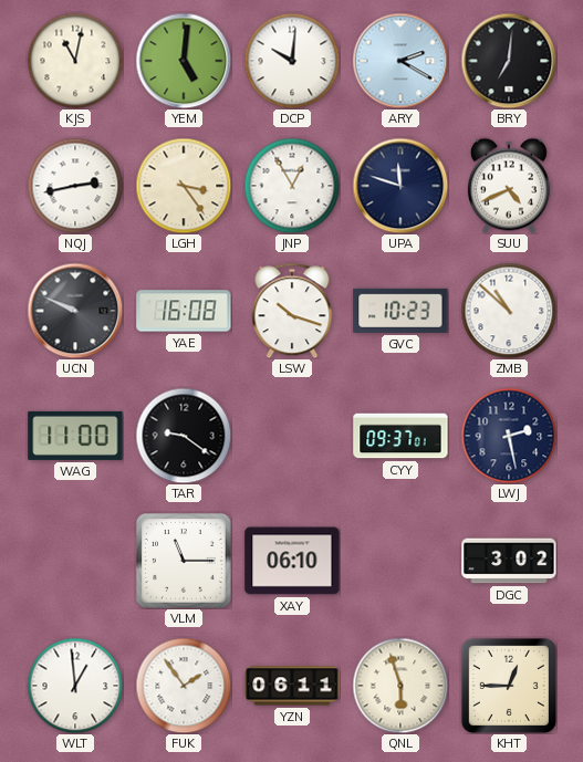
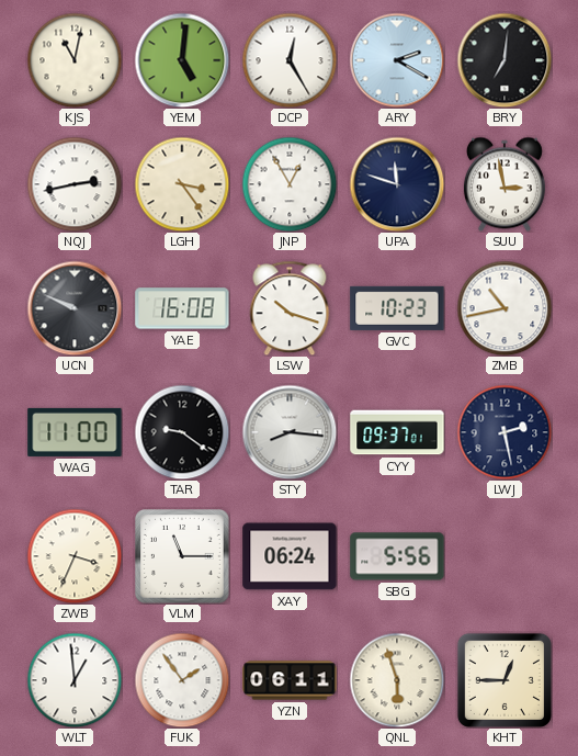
DCP: 10:01 -> 12:25
SUU: 4:41 -> 2:58
ZMB: 10:52 -> 10:43
STY: none -> 8:16
ZWB: none -> 3:34
XAY: 06:10 -> 06:24
SBG: none -> 5:56
DGC: 3:02 -> none
